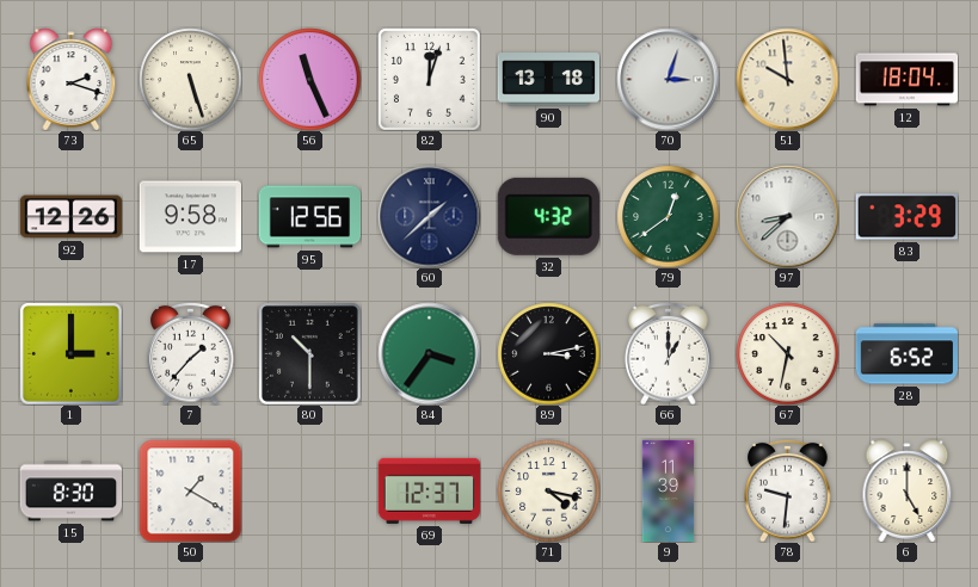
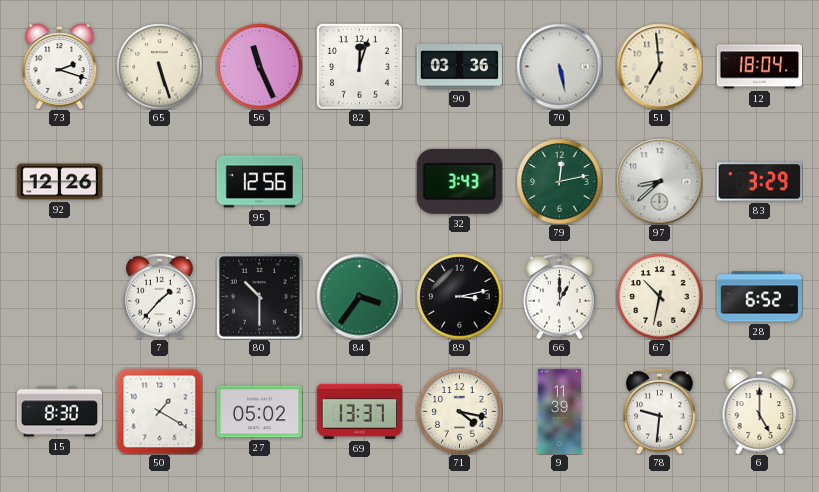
90: 13:18 -> 03:36
70: 3:03 -> 5:28
51: 9:59 -> 6:59
17: 9:58 -> none
60: 1:38 -> none
32: 4:32 -> 3:43
79: 12:39 -> 12:13
1: 3:00 -> none
27: none -> 05:02
69: 12:37 -> 13:37
